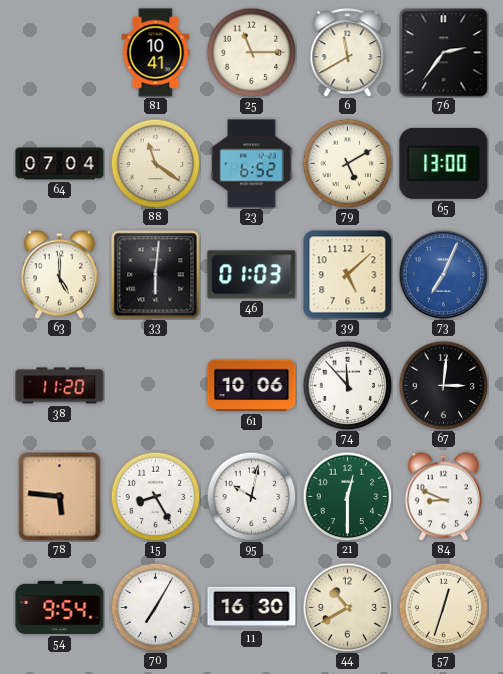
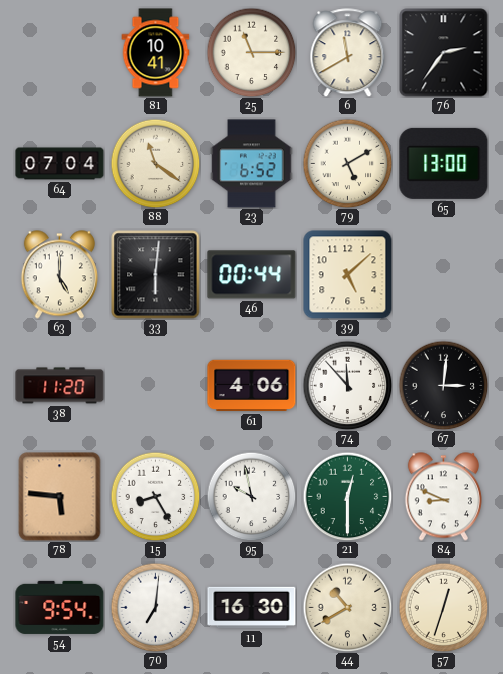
46: 01:03 -> 00:44
73: 7:04 -> none
61: 10:06 -> 4:06
95: 10:02 -> 9:58
70: 7:05 -> 7:01
